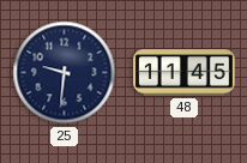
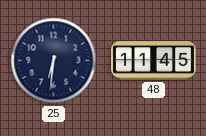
25: 9:31 -> 6:31
